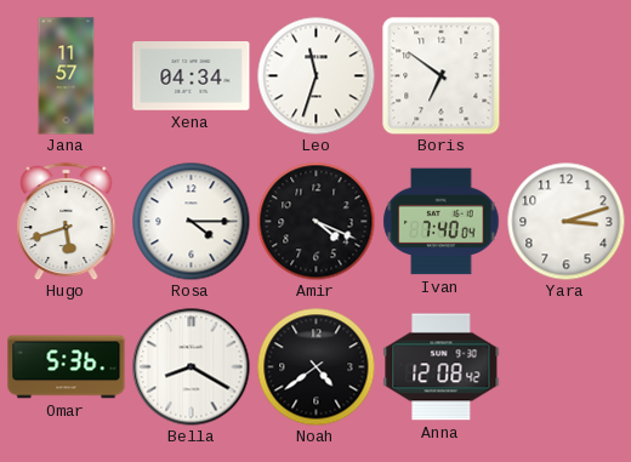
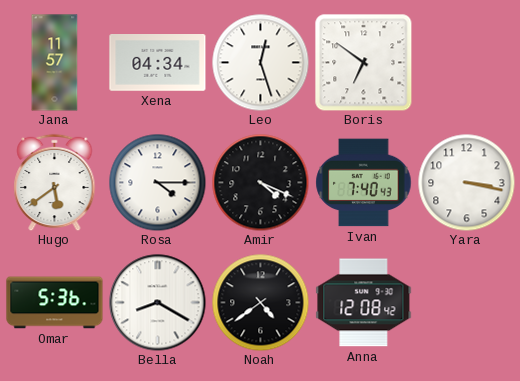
Leo: 11:33 -> 12:27
Hugo: 5:42 -> 5:39
Ivan: 7:40:04 -> 7:40:43
Yara: 3:12 -> 3:17
